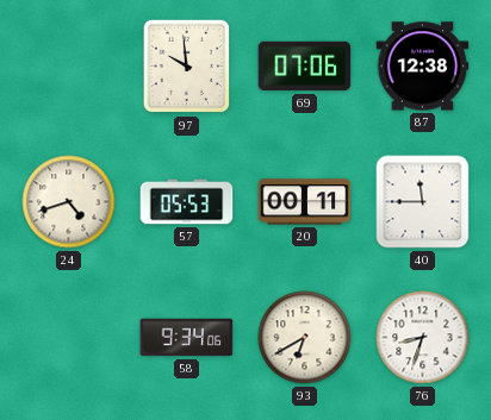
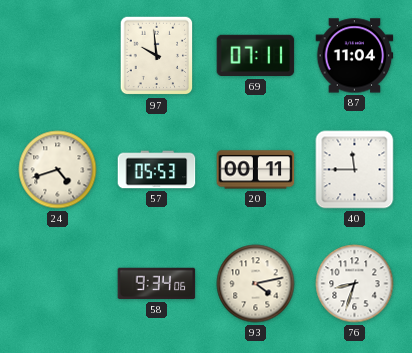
69: 07:06 -> 07:11
87: 12:38 -> 11:04
93: 6:40 -> 4:13
